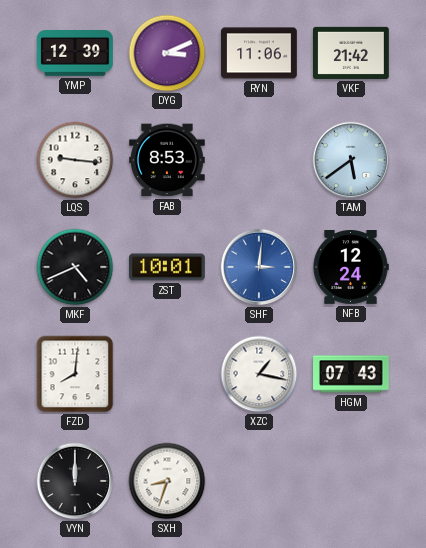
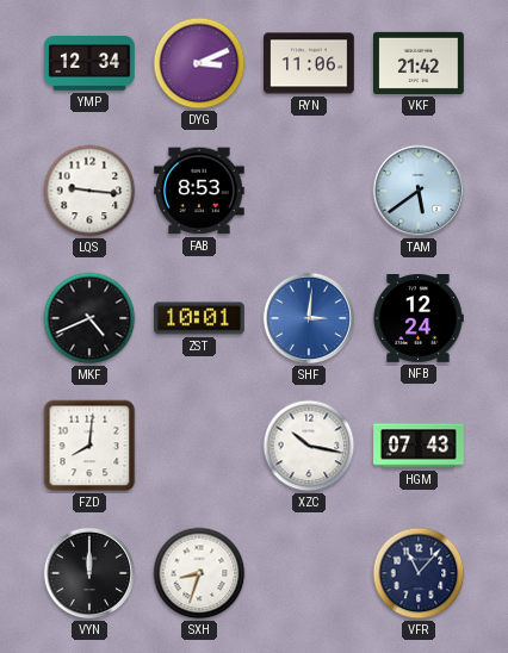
YMP: 12:39 -> 12:34
XZC: 1:17 -> 10:17
VFR: none -> 11:07
